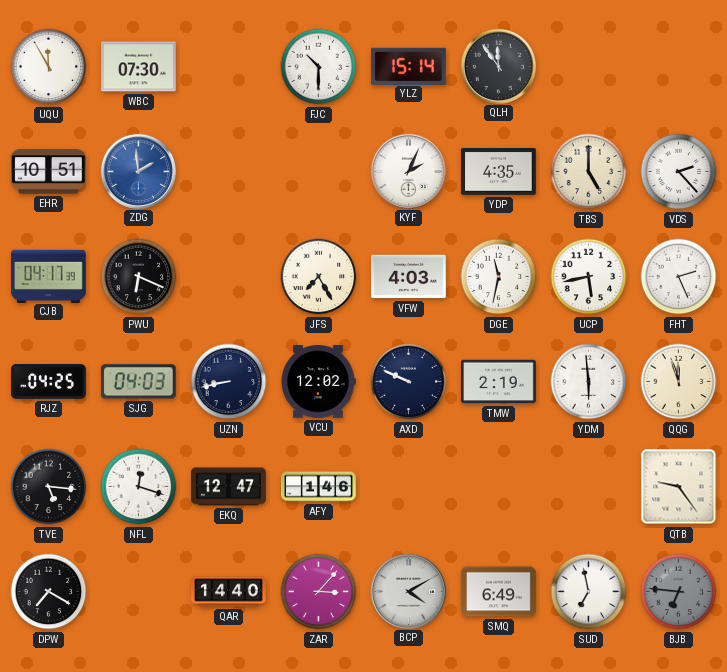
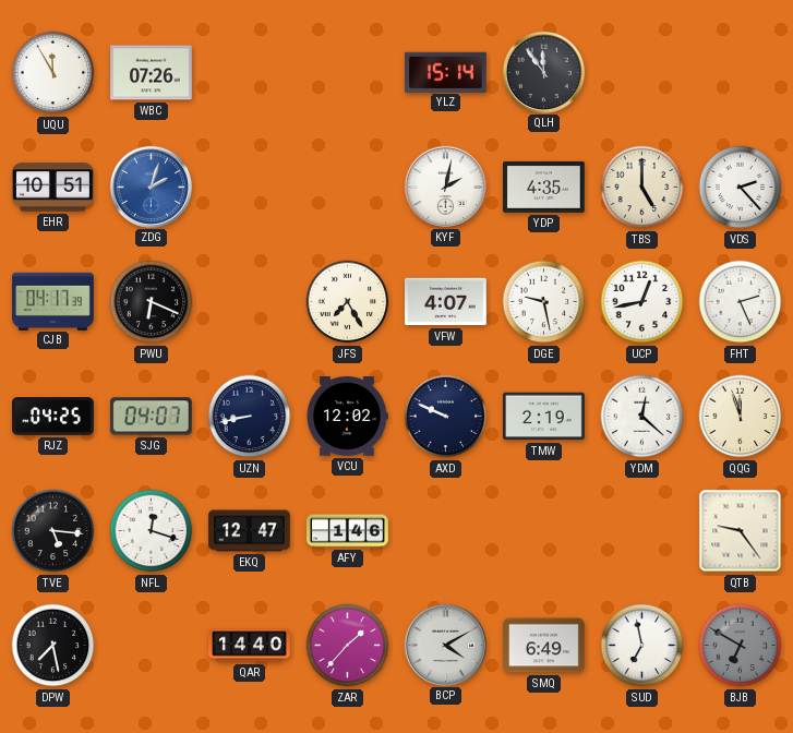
WBC: 07:30 -> 07:26
FJC: 10:30 -> none
ZDG: 1:59 -> 2:03
KYF: 2:04 -> 2:02
VFW: 4:03 -> 4:07
DGE: 11:32 -> 9:28
UCP: 5:43 -> 12:43
SJG: 04:03 -> 04:07
YDM: 5:59 -> 12:22
DPW: 7:20 -> 7:28
ZAR: 3:07 -> 1:37
BJB: 6:46 -> 6:50
